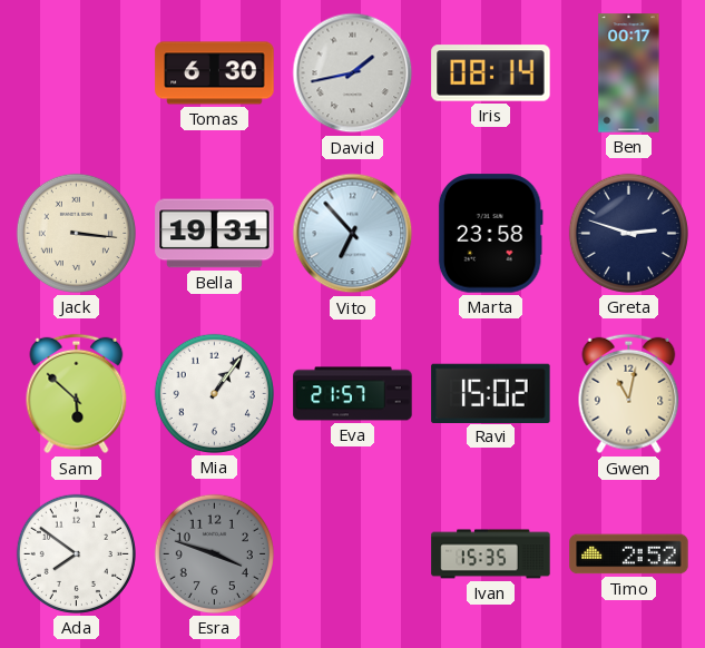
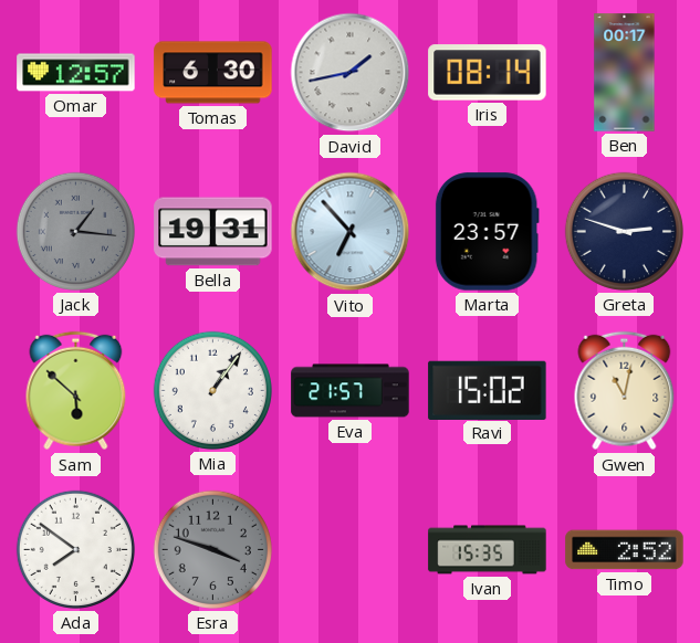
Omar: none -> 12:57
Jack: 3:16 -> 1:16
Jack dial: cream -> grey
Marta: 23:58 -> 23:57
